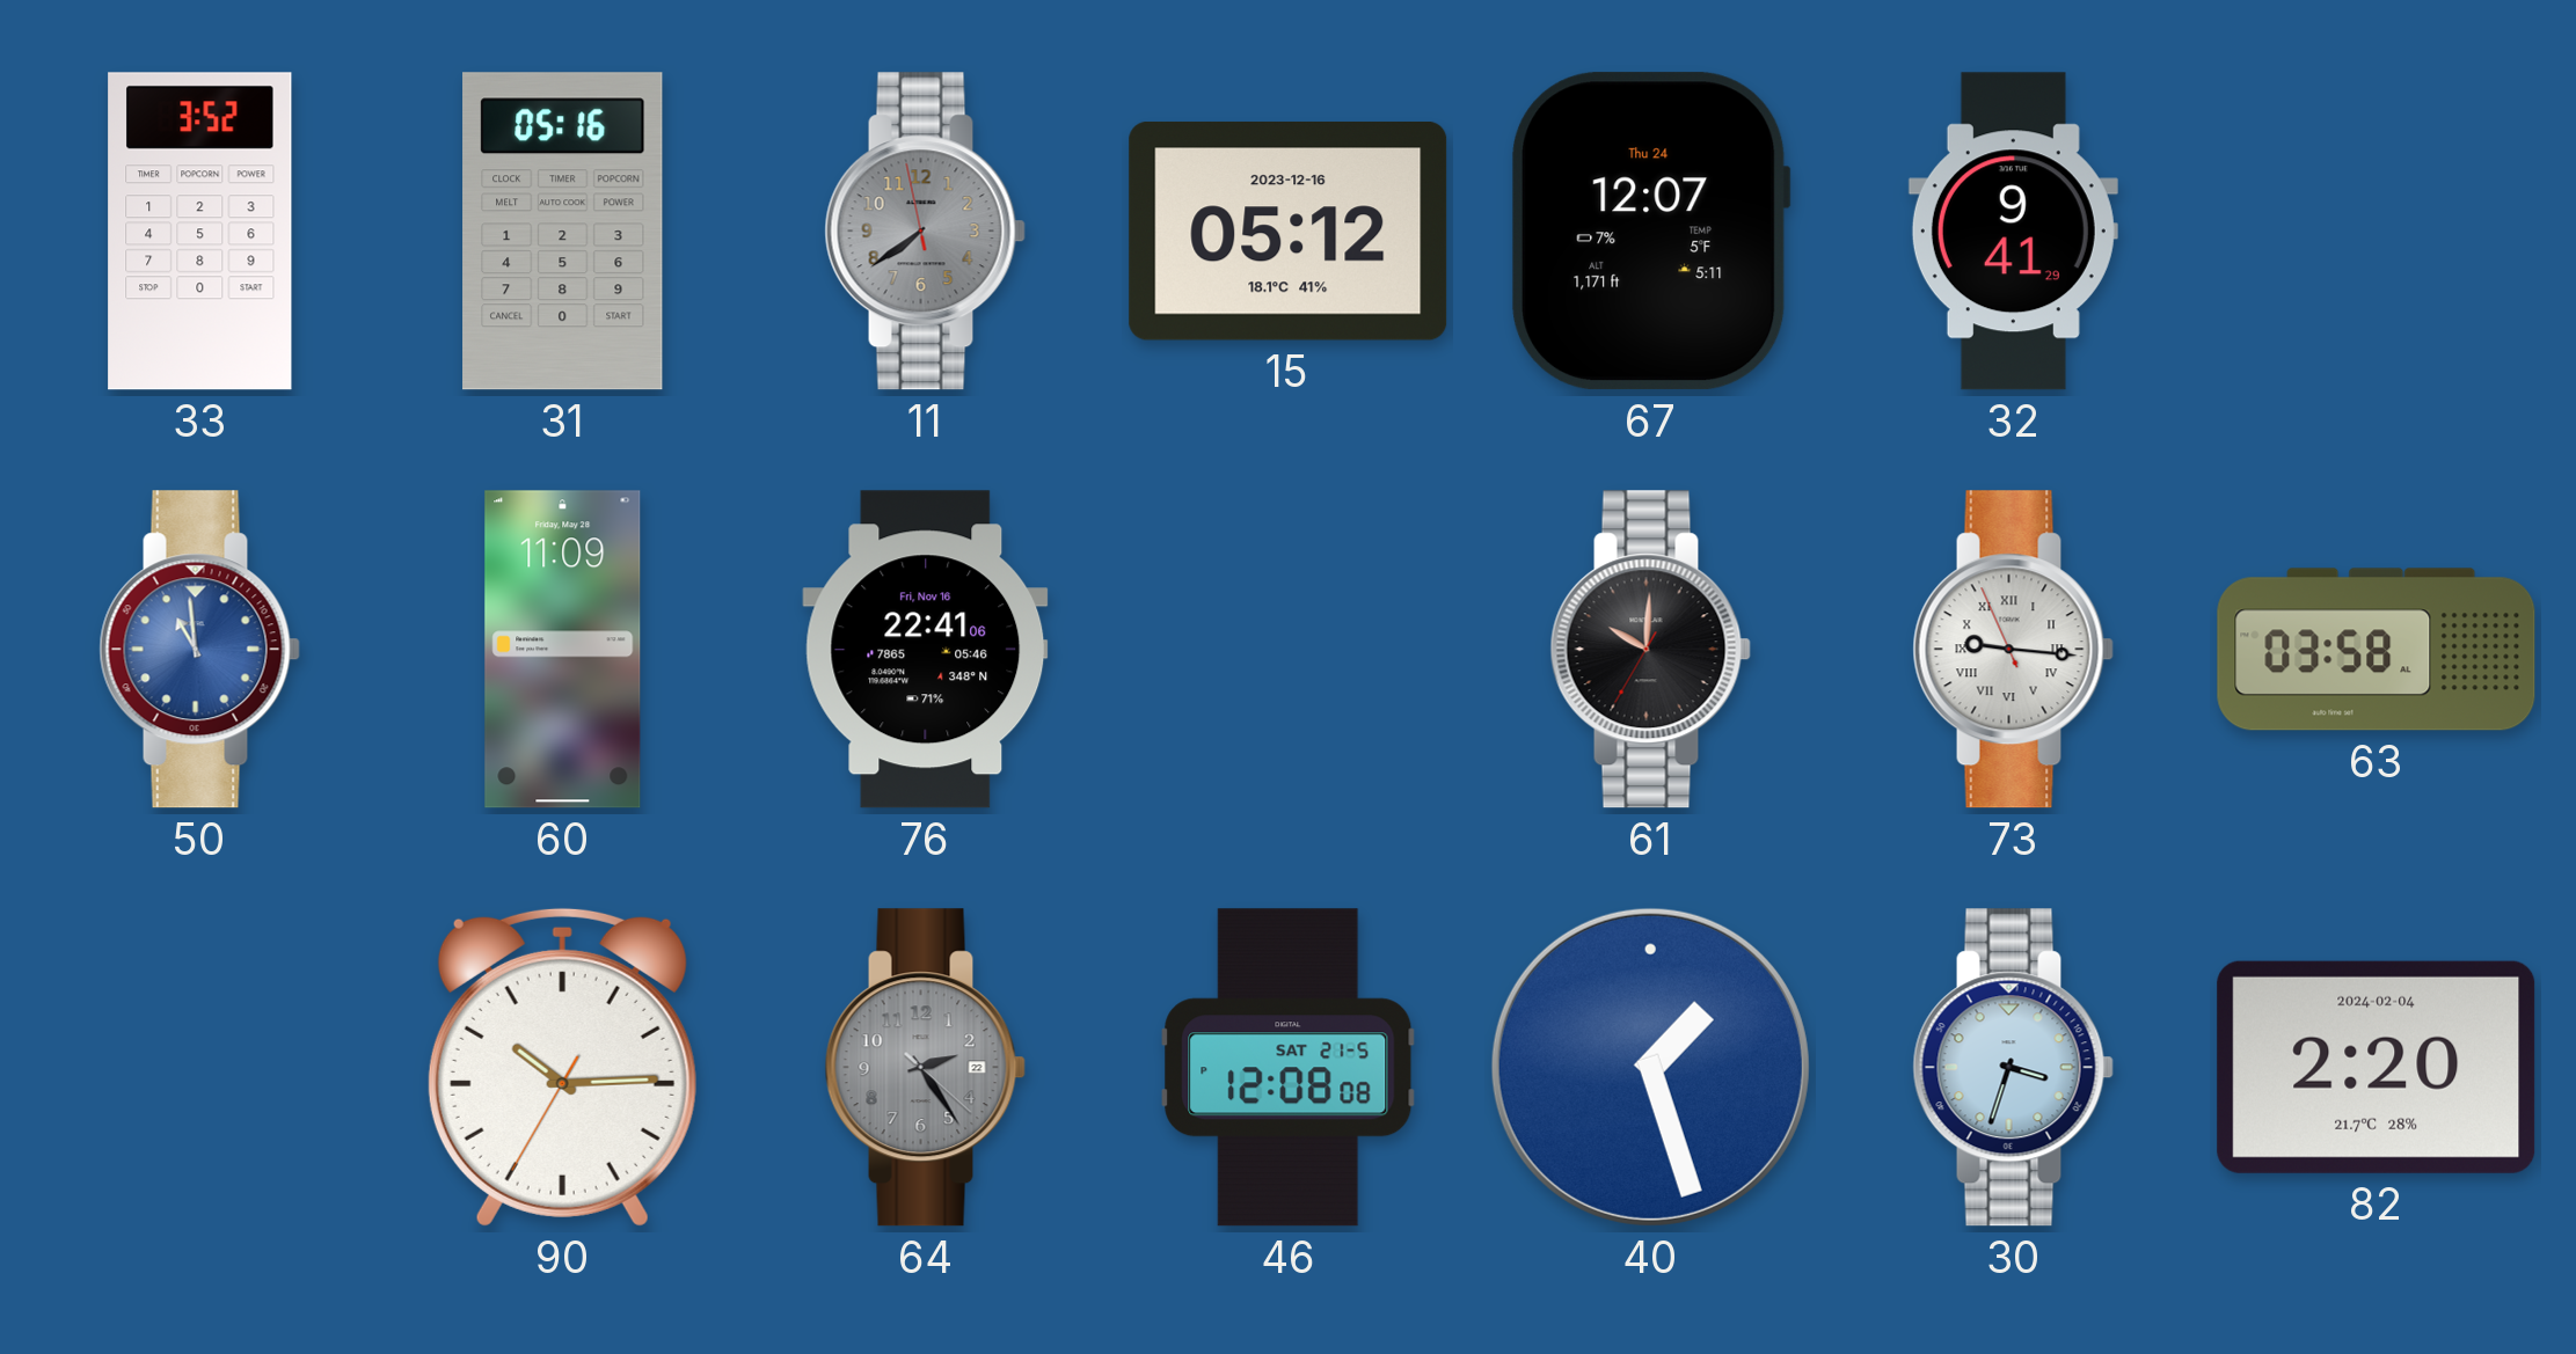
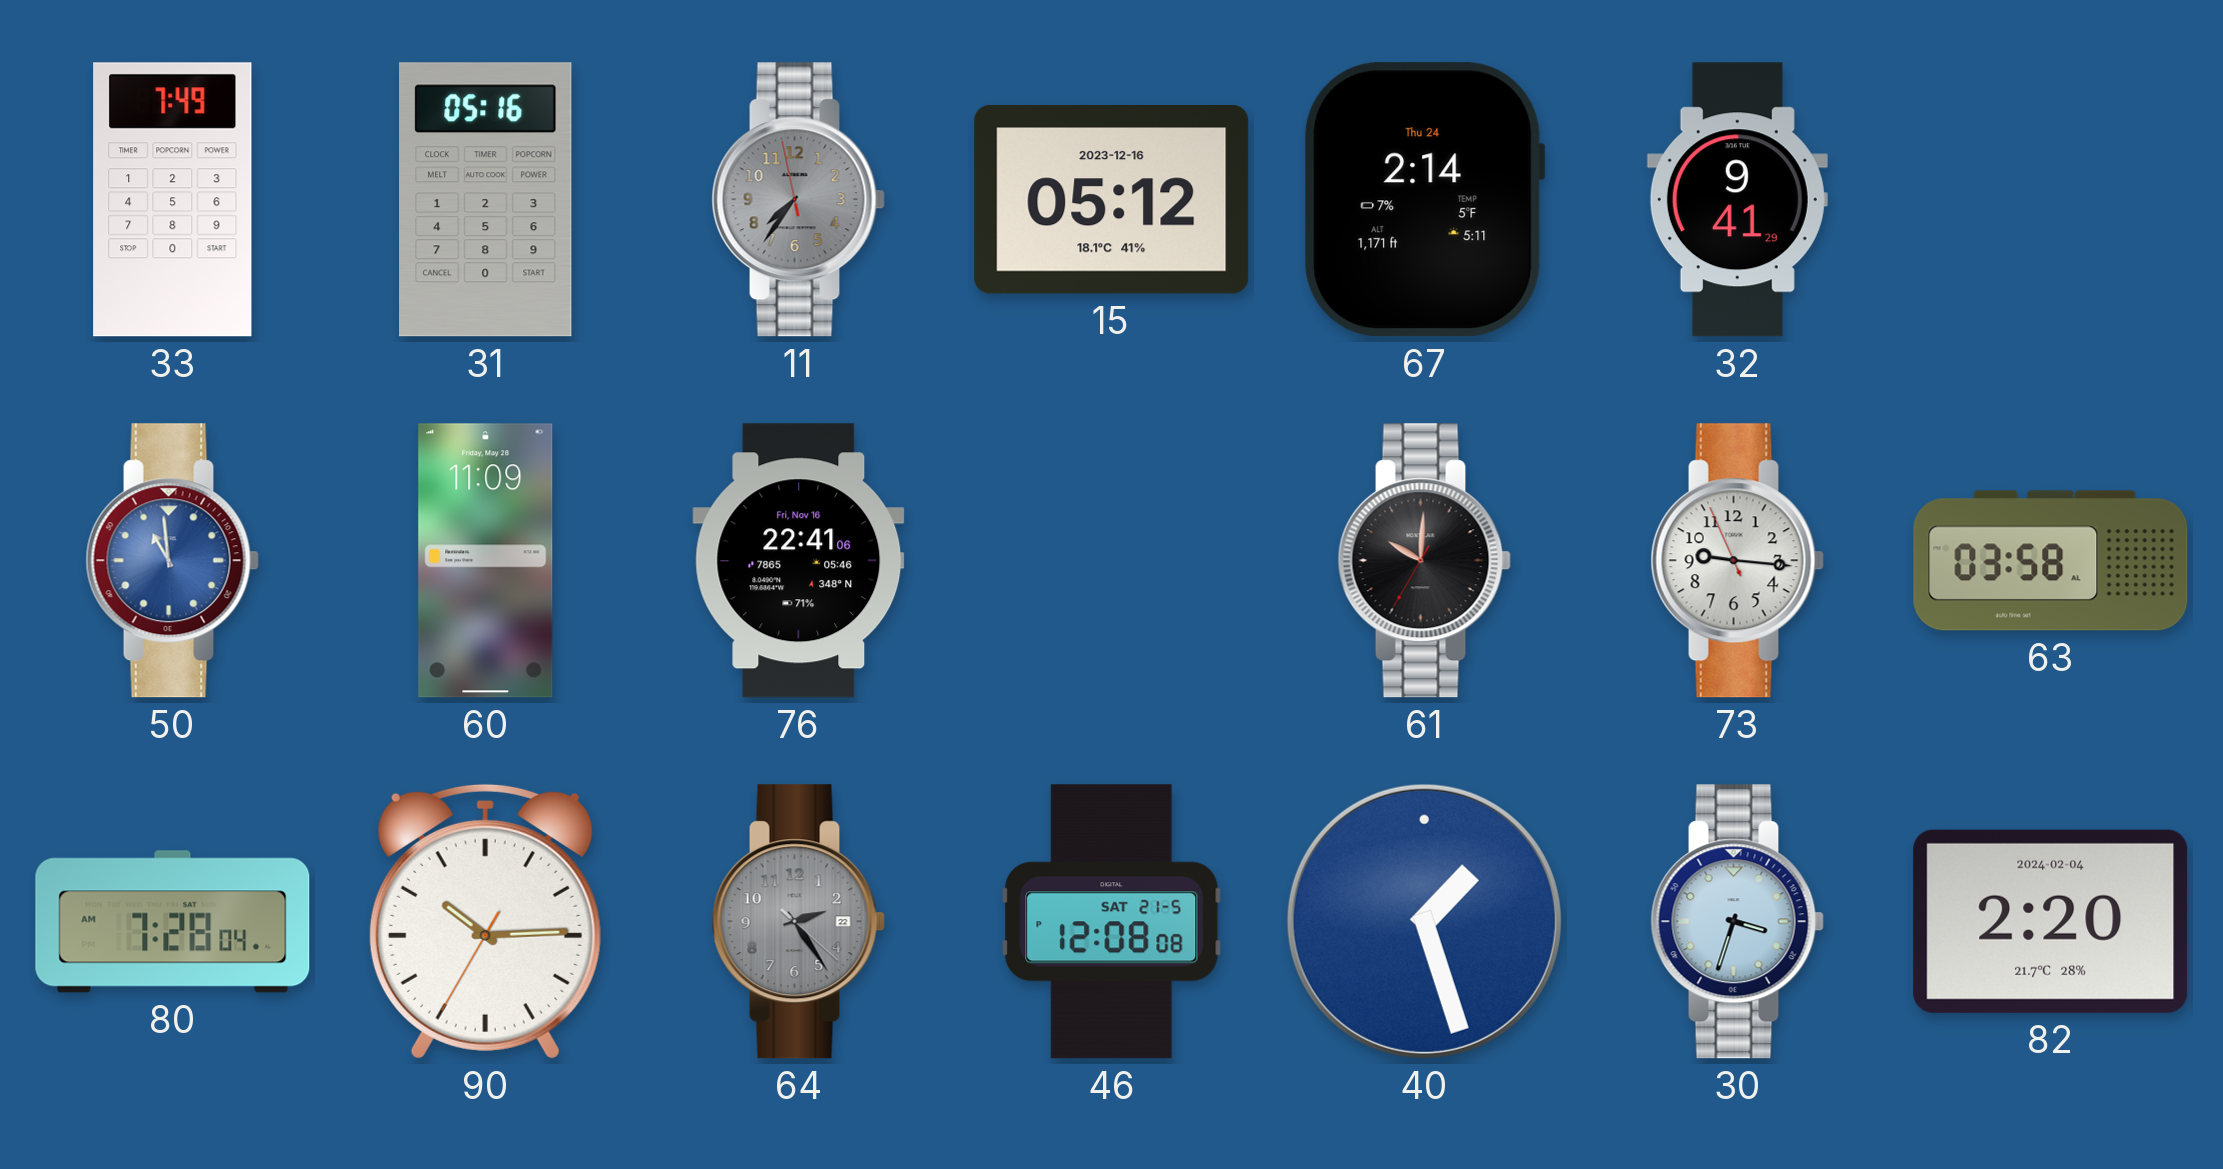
33: 3:52 -> 7:49
11: 7:38 -> 7:35
67: 12:07 -> 2:14
73 numerals: Roman -> Arabic
80: none -> 7:28
